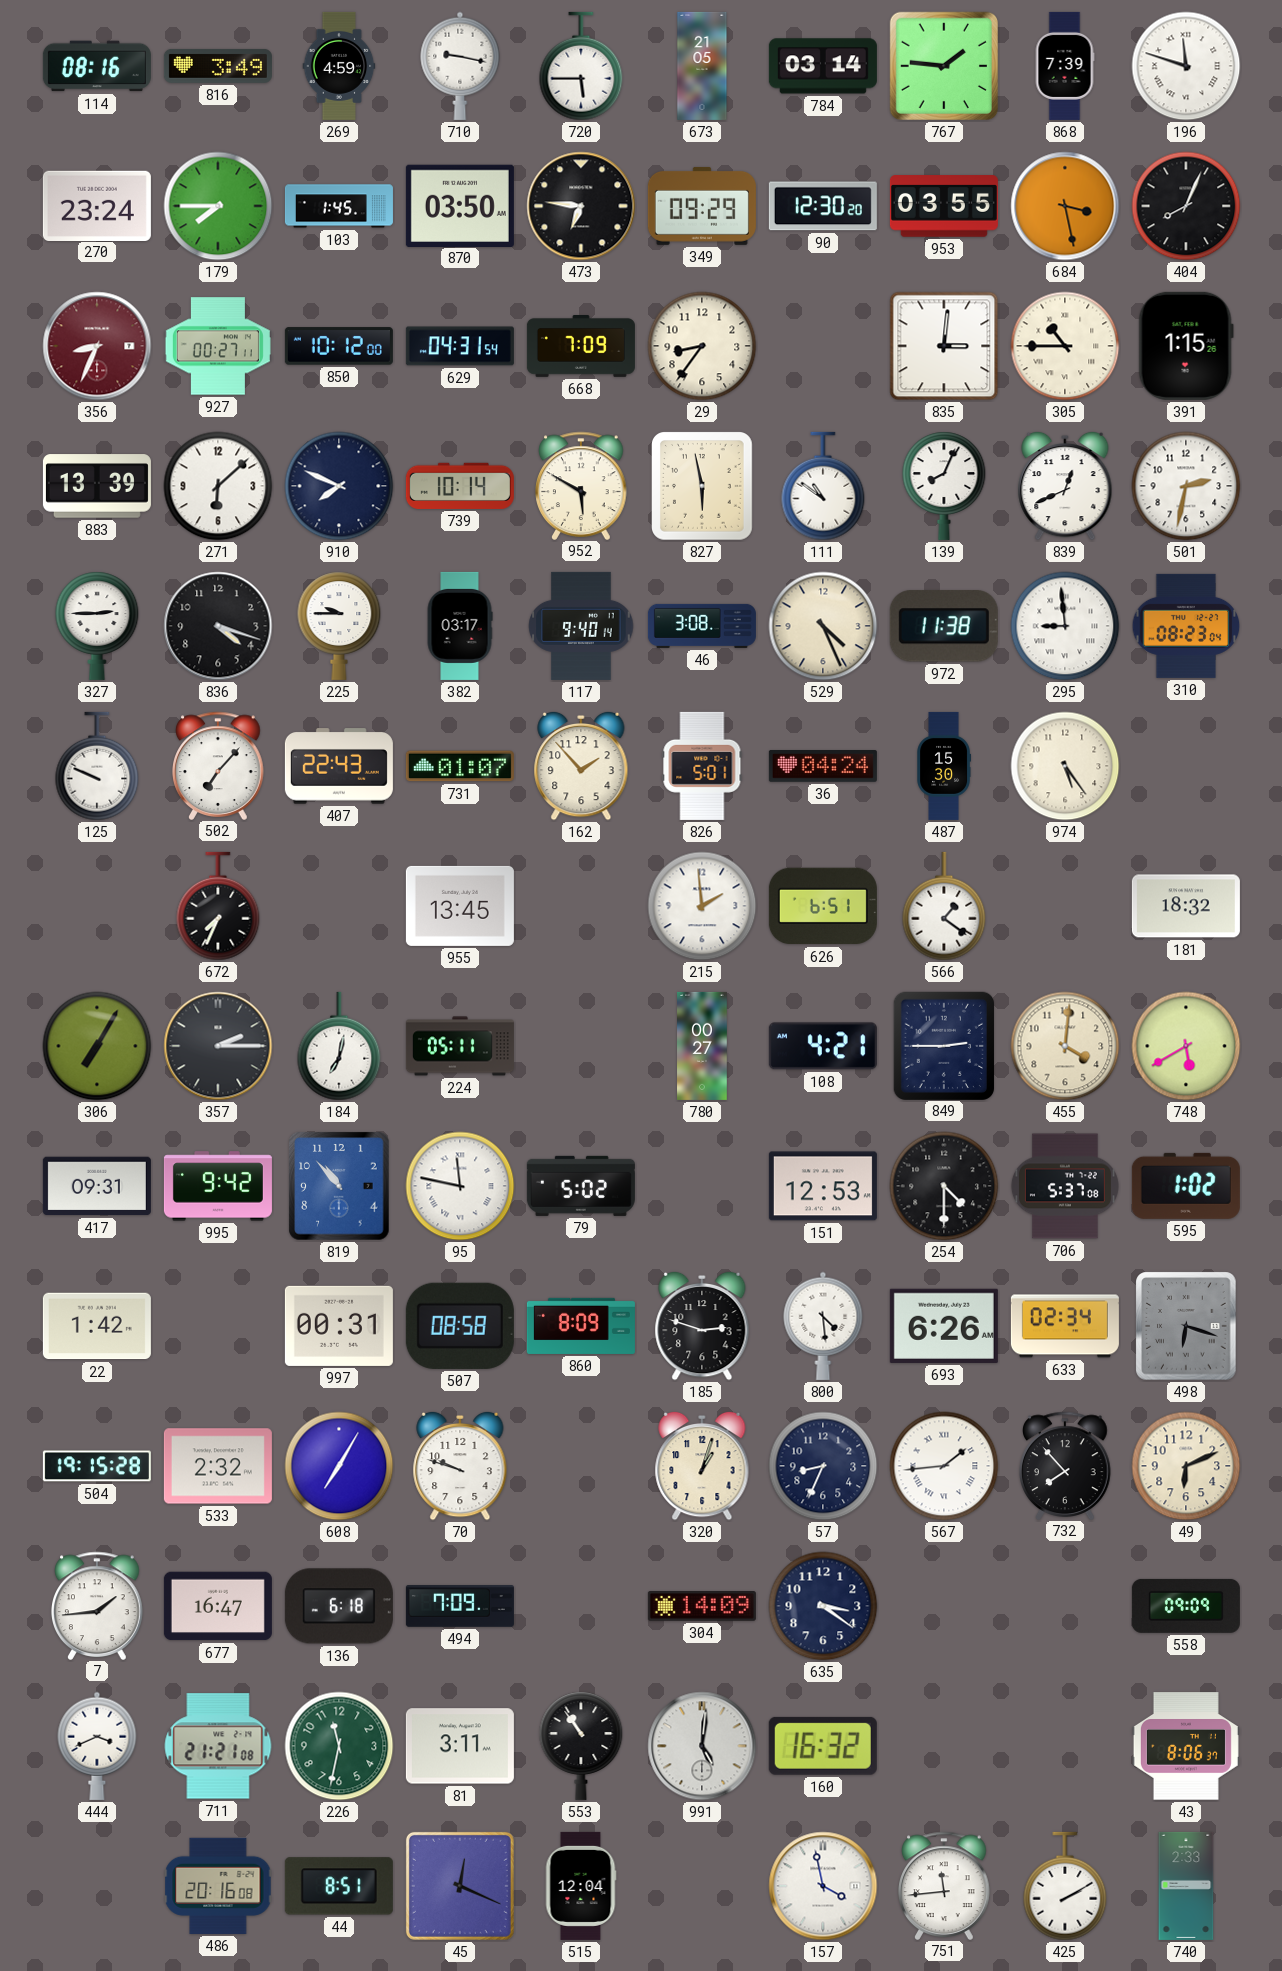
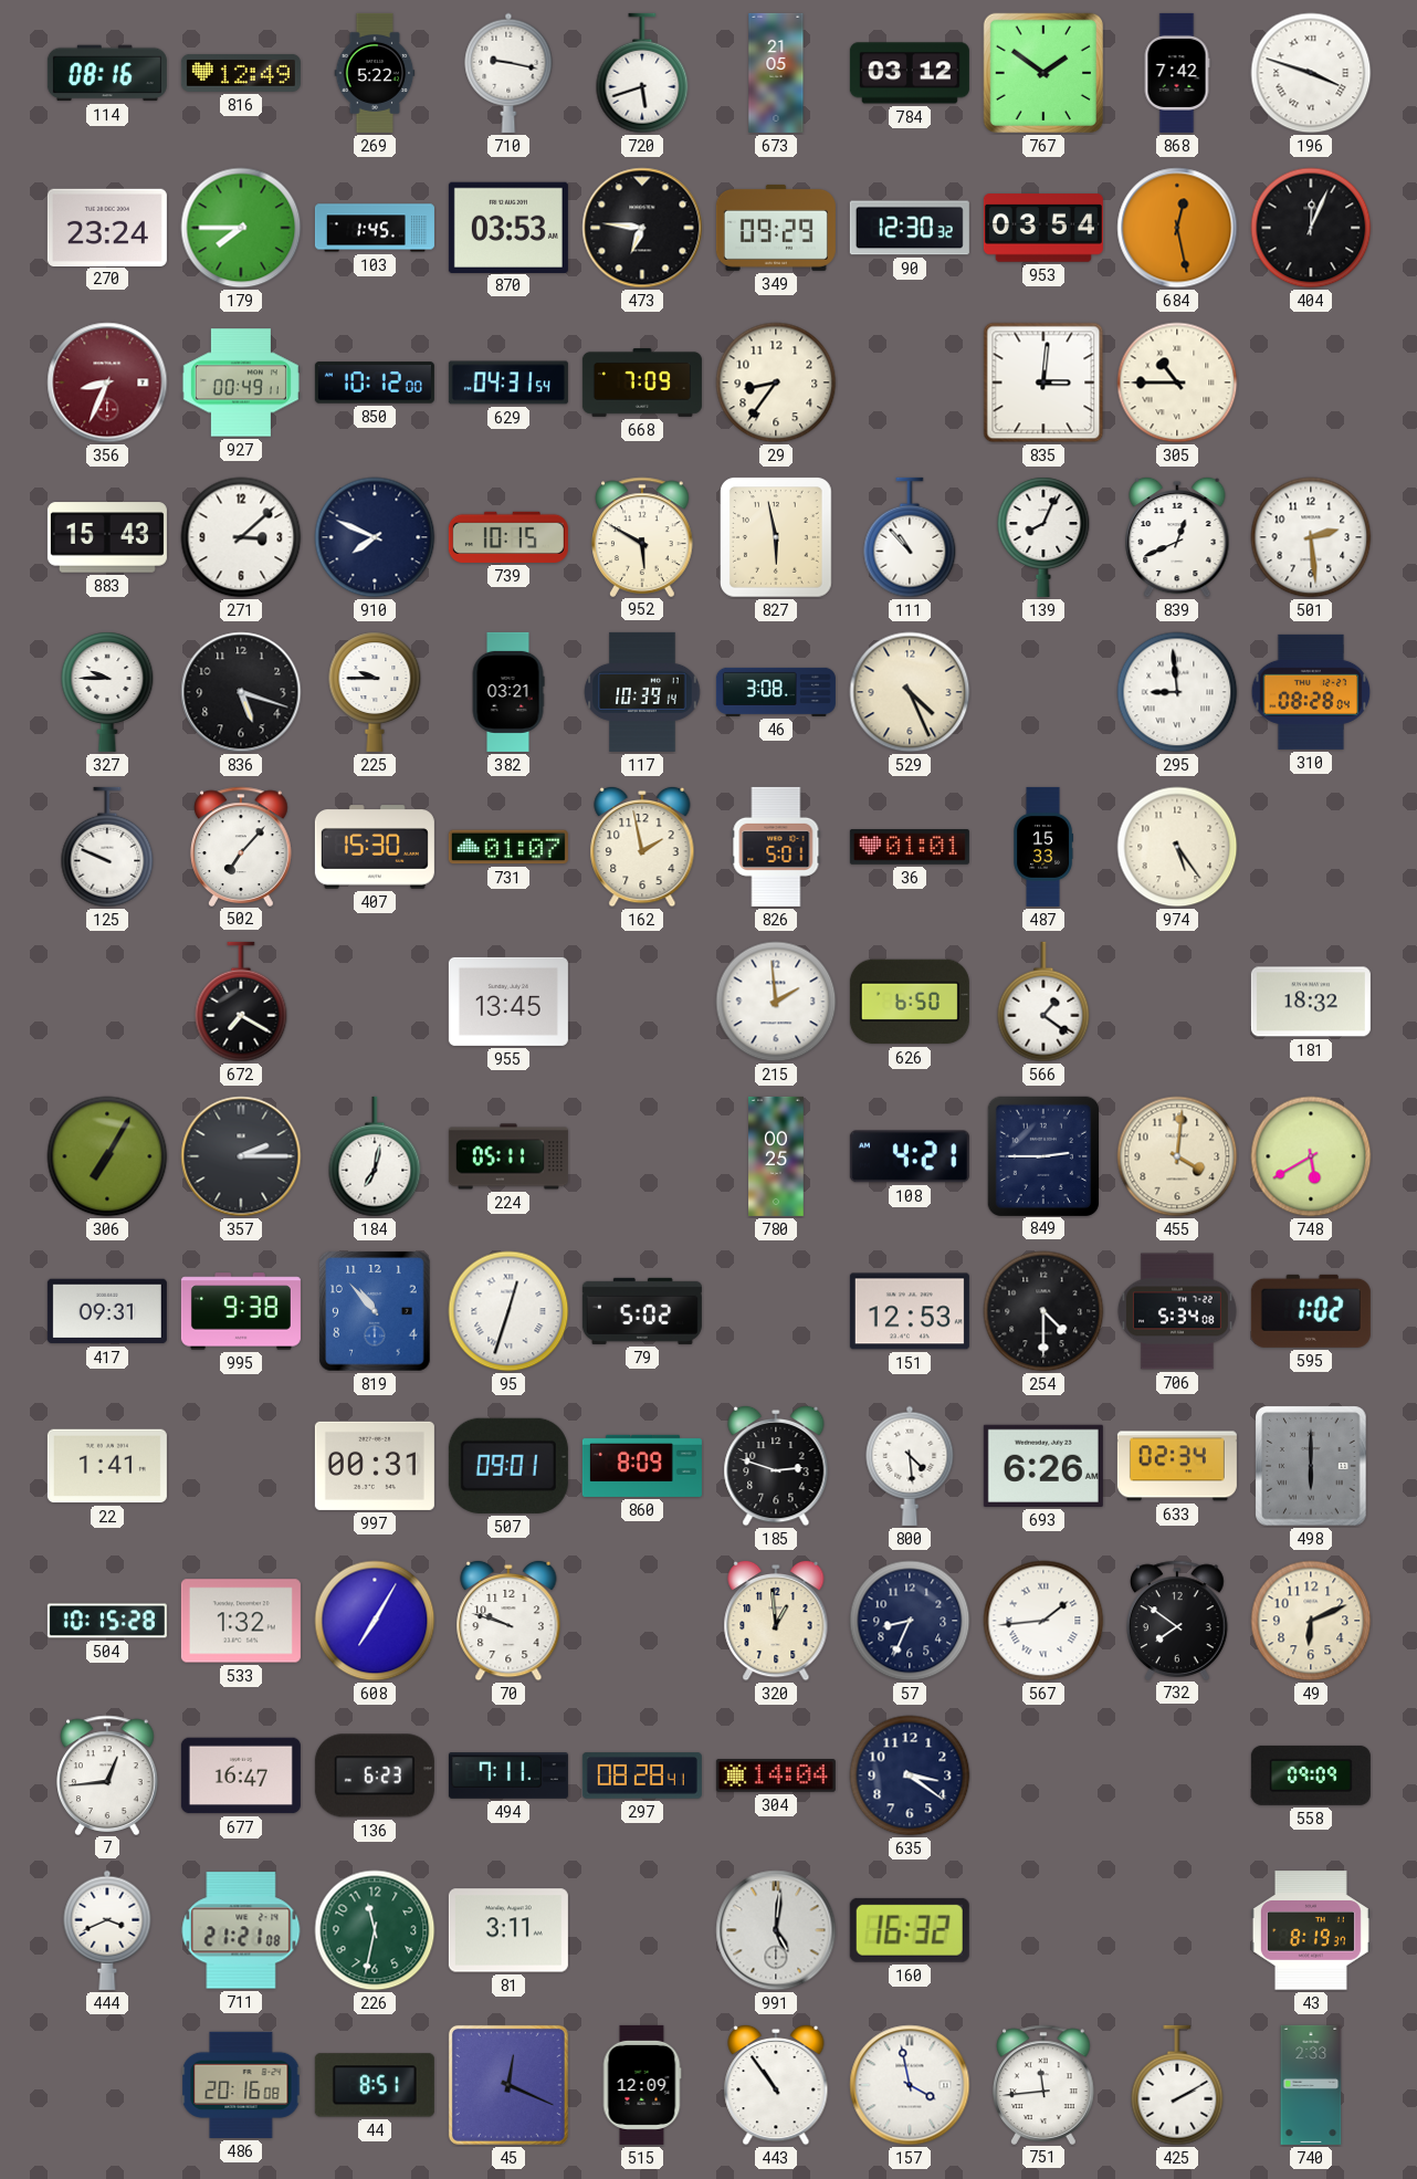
816: 3:49 -> 12:49
269: 4:59 -> 5:22
720: 5:45 -> 5:42
784: 03:14 -> 03:12
767: 1:46 -> 1:51
868: 7:39 -> 7:42
196: 11:48 -> 3:48
870: 03:50 -> 03:53
90: 12:30:20 -> 12:30:32
953: 03:55 -> 03:54
684: 3:28 -> 12:28
404: 8:04 -> 12:04
927: 00:27 -> 00:49
391: 1:15 -> none
883: 13:39 -> 15:43
271: 6:08 -> 3:08
739: 10:14 -> 10:15
111: 10:51 -> 10:53
501: 2:32 -> 2:29
327: 2:45 -> 9:45
836: 4:18 -> 5:18
382: 03:17 -> 03:21
117: 9:40 -> 10:39
972: 11:38 -> none
310: 08:23 -> 08:28
407: 22:43 -> 15:30
162: 1:53 -> 1:58
36: 04:24 -> 01:01
487: 15:30 -> 15:33
672: 7:34 -> 7:20
626: 6:51 -> 6:50
780: 00:27 -> 00:25
995: 9:42 -> 9:38
95: 11:47 -> 12:33
706: 5:37 -> 5:34
22: 1:42 -> 1:41
507: 08:58 -> 09:01
498: 6:18 -> 6:00
504: 19:15 -> 10:15
533: 2:32 -> 1:32
320: 1:03 -> 12:59
732: 7:53 -> 7:51
7: 1:44 -> 12:44
136: 6:18 -> 6:23
494: 7:09 -> 7:11
297: none -> 08:28
304: 14:09 -> 14:04
553: 10:54 -> none
43: 8:06 -> 8:19
515: 12:04 -> 12:09
443: none -> 10:54
